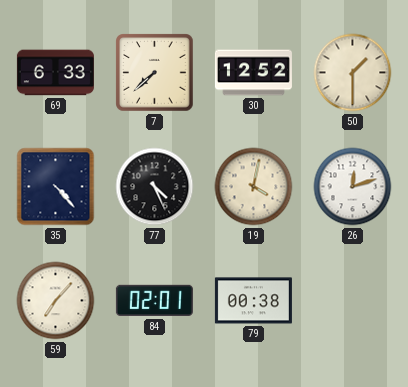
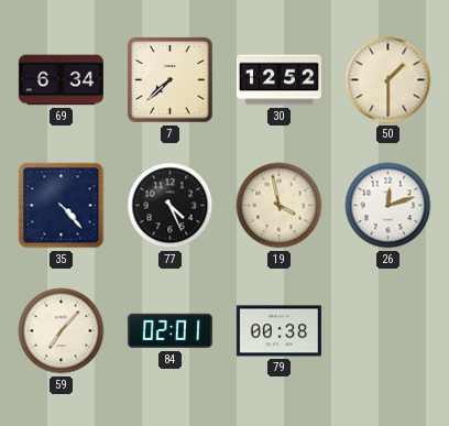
69: 6:33 -> 6:34
19: 4:02 -> 3:58
